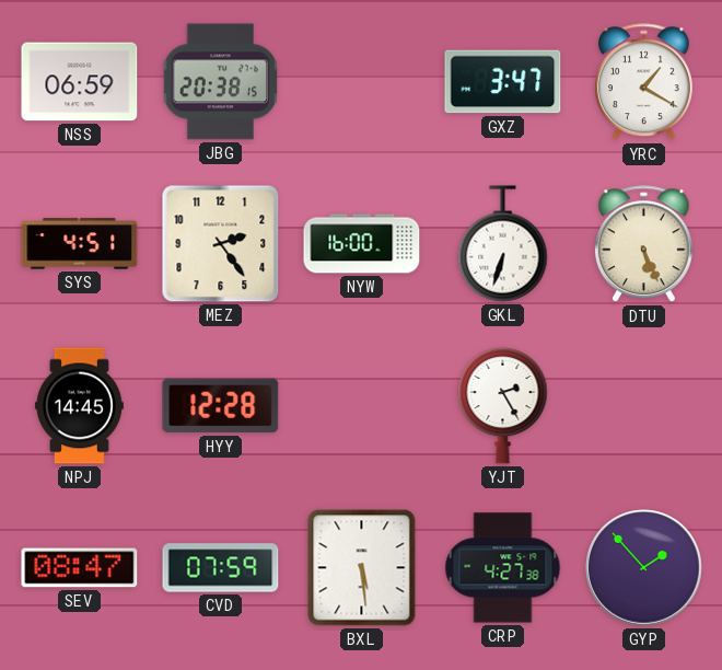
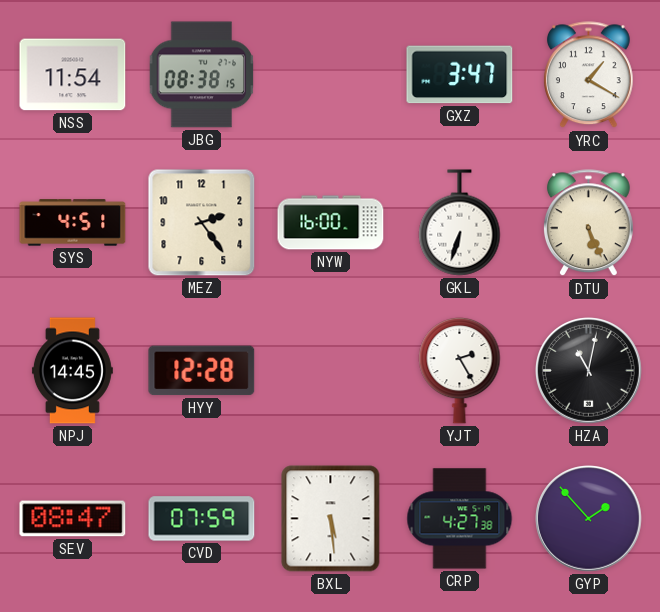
NSS: 06:59 -> 11:54
JBG: 20:38 -> 08:38
HZA: none -> 11:02
